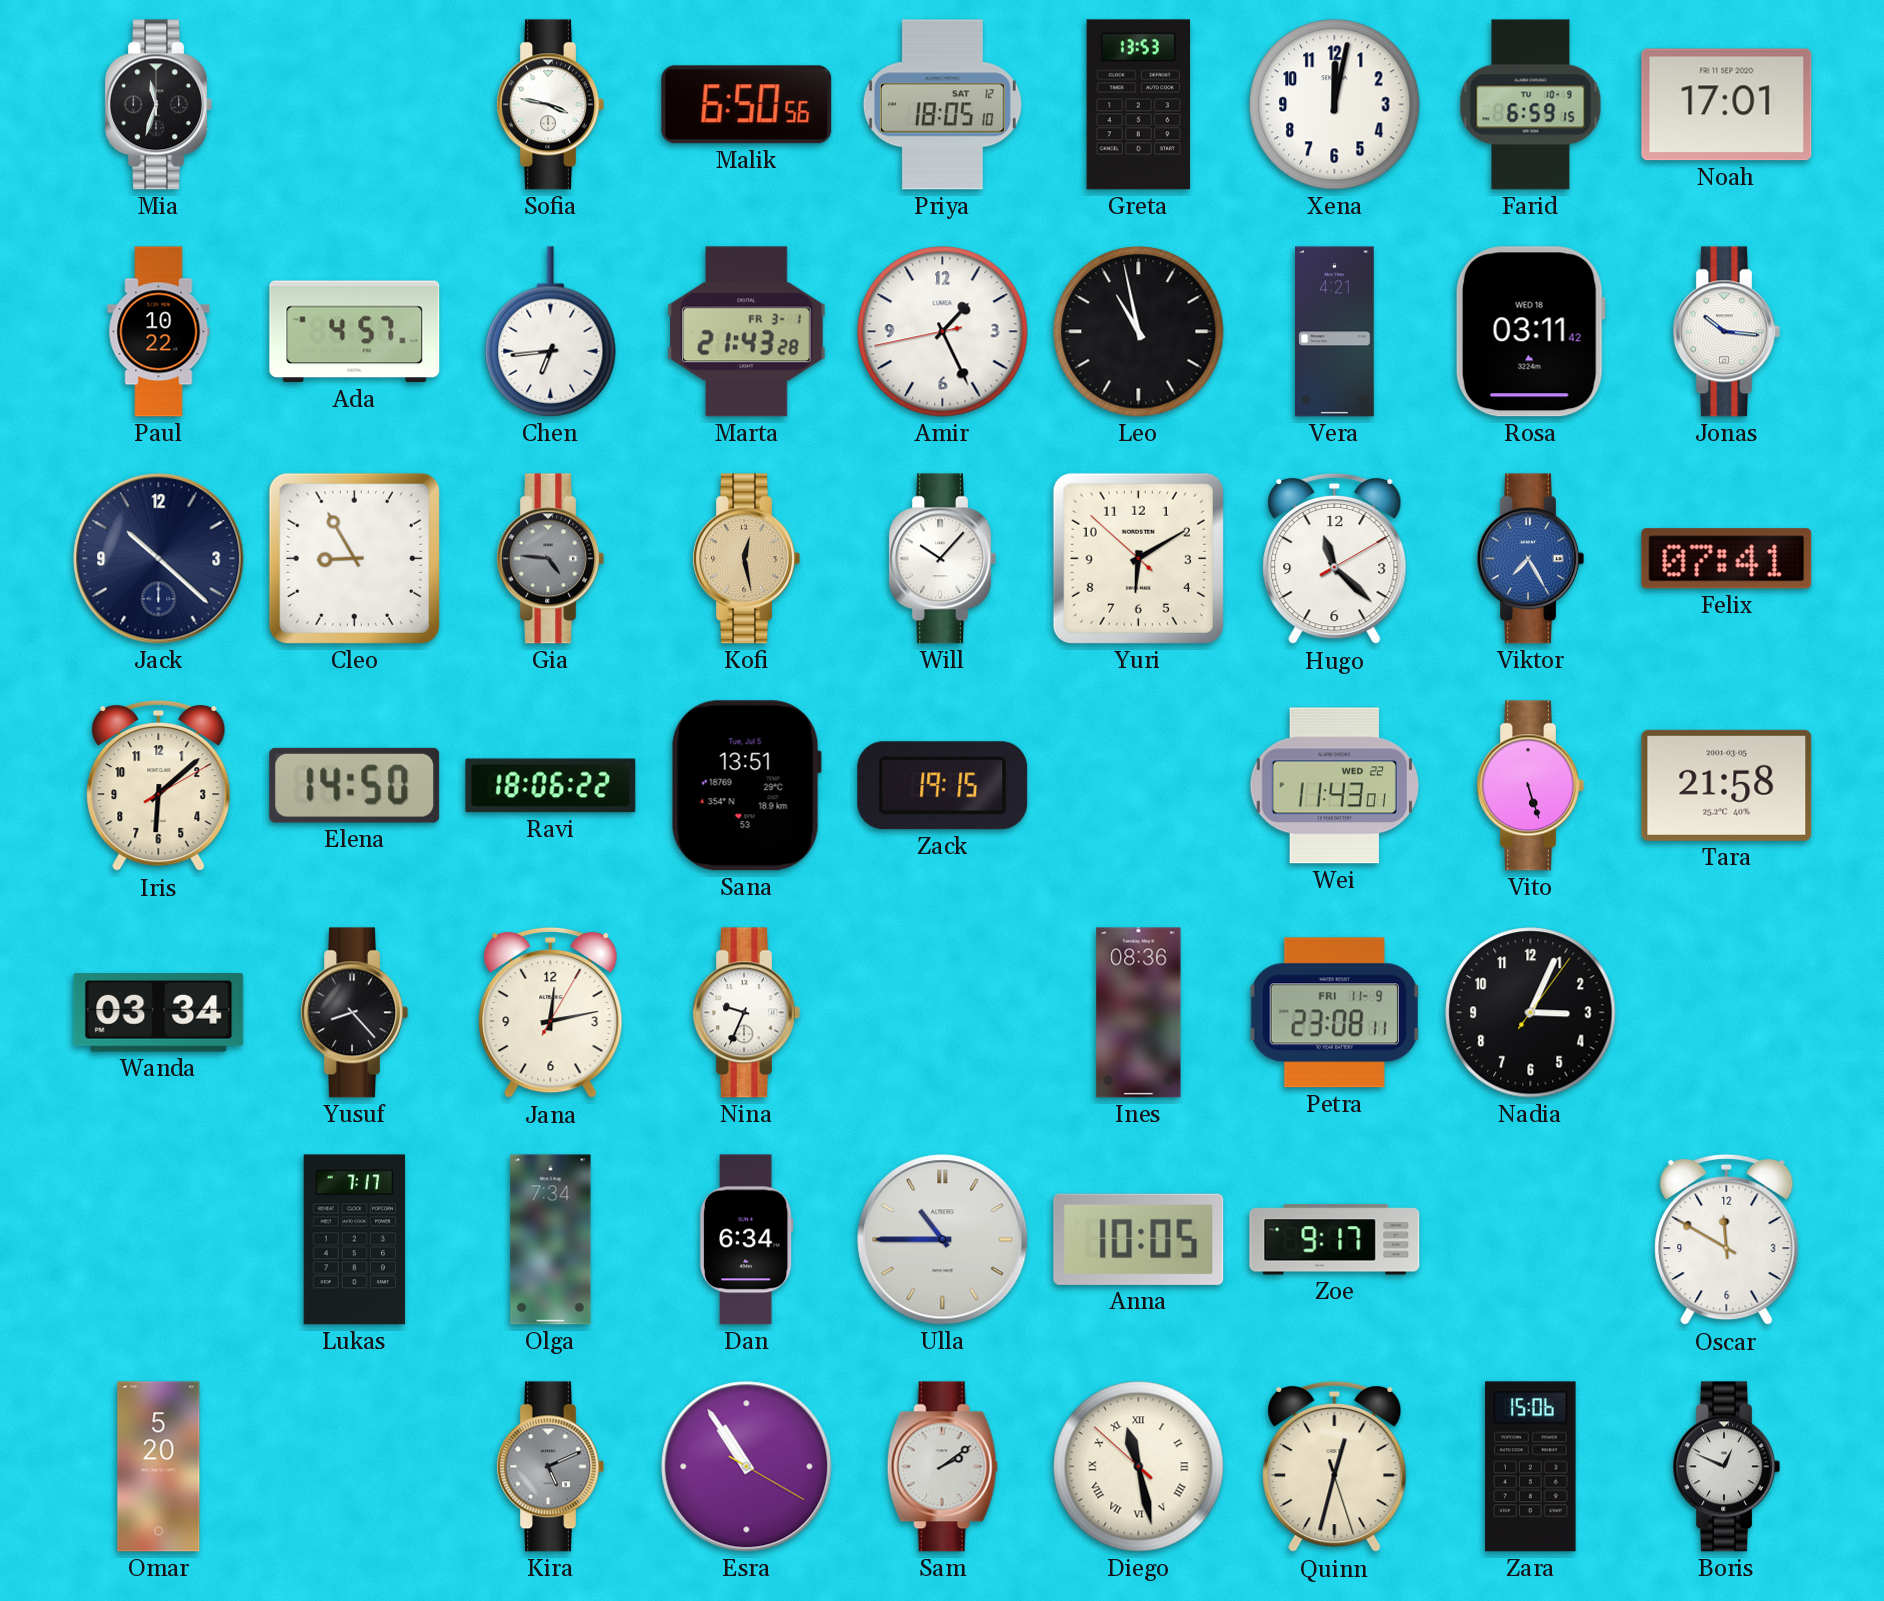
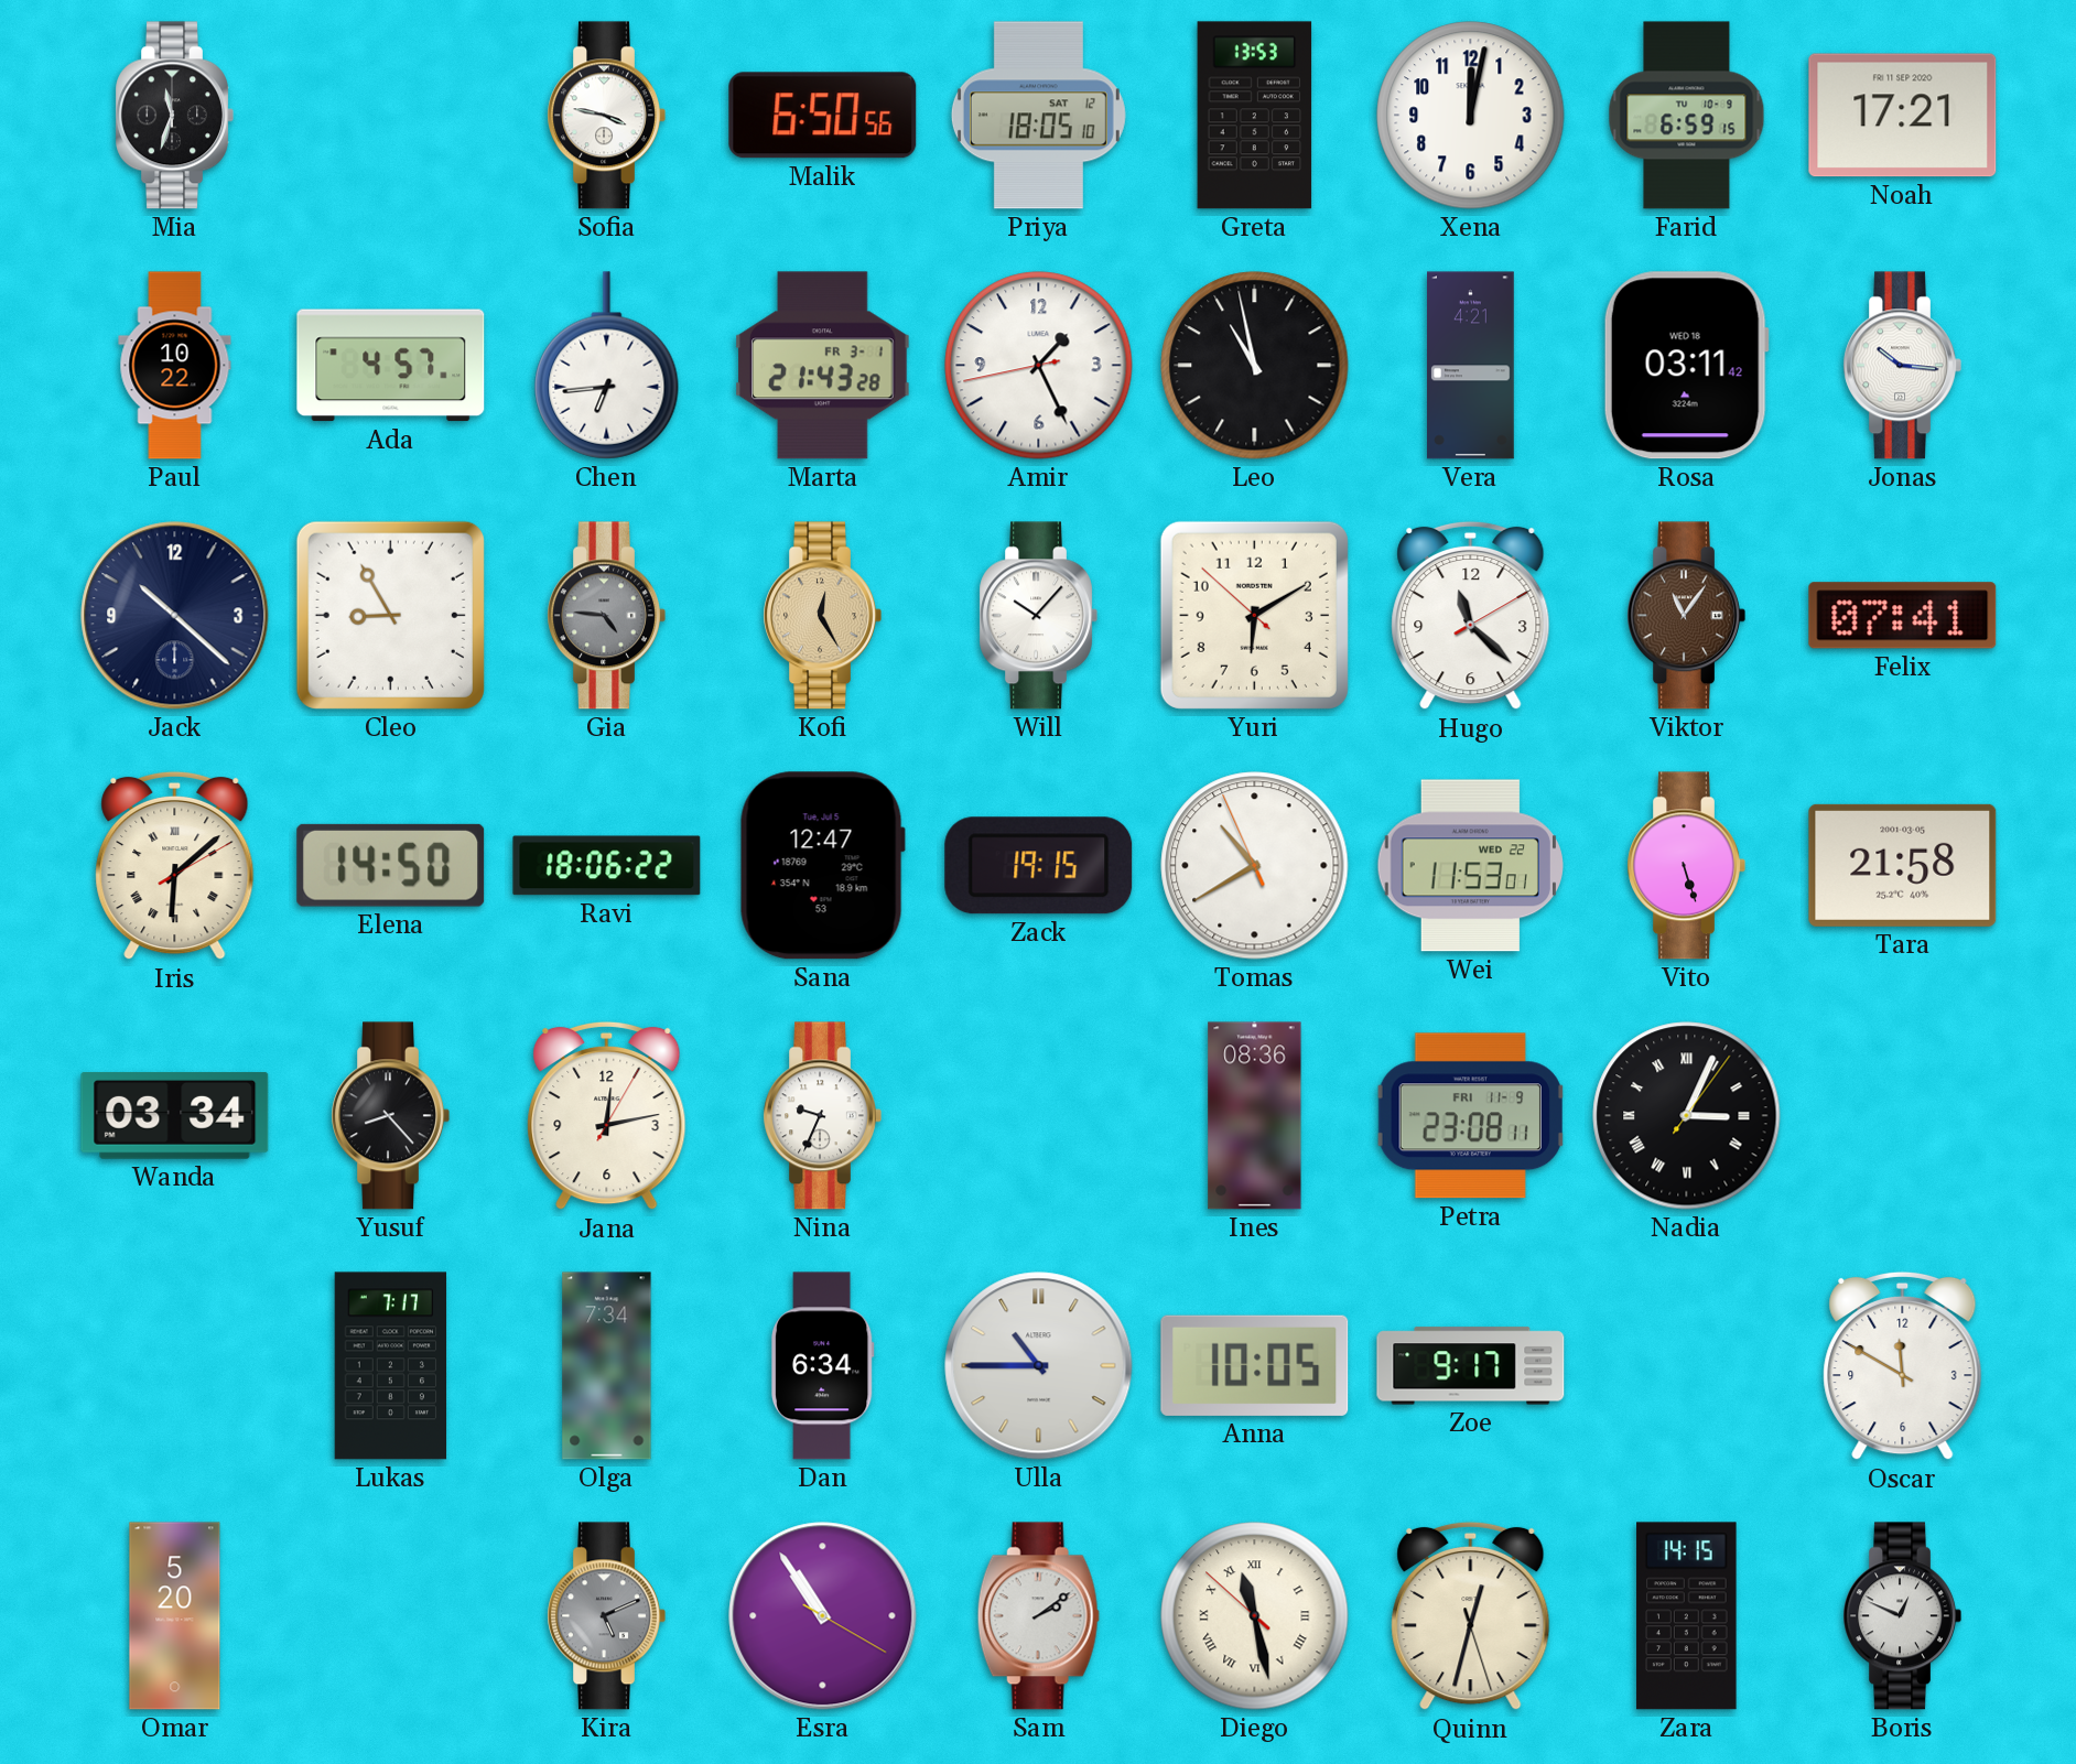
Noah: 17:01 -> 17:21
Kofi: 12:28 -> 12:25
Viktor: 7:25 -> 11:06
Viktor dial: blue -> brown
Iris numerals: Arabic -> Roman
Sana: 13:51 -> 12:47
Tomas: none -> 10:39
Wei: 11:43 -> 11:53
Nadia numerals: Arabic -> Roman
Zara: 15:06 -> 14:15
